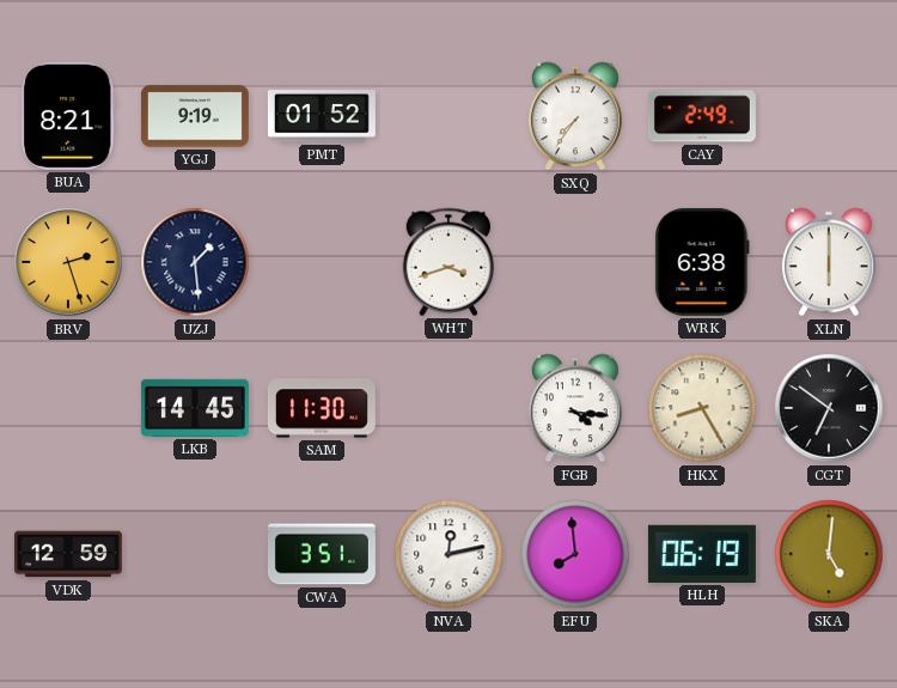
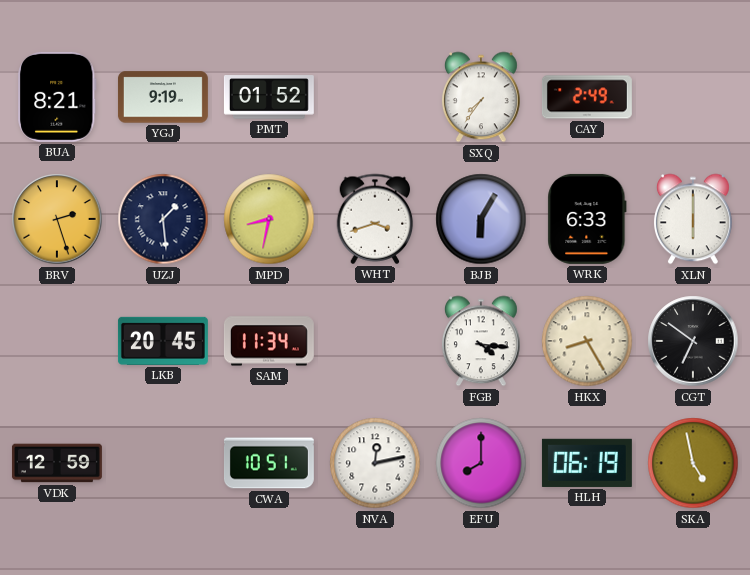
MPD: none -> 8:32
BJB: none -> 6:05
WRK: 6:38 -> 6:33
LKB: 14:45 -> 20:45
SAM: 11:30 -> 11:34
CWA: 3:51 -> 10:51
EFU: 7:59 -> 8:00
SKA: 5:01 -> 4:58
